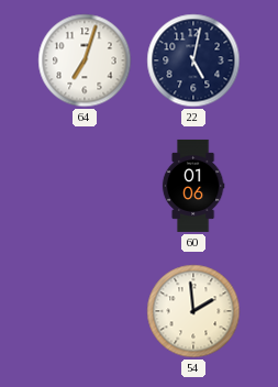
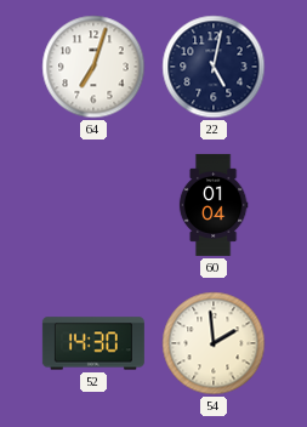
60: 01:06 -> 01:04
52: none -> 14:30
